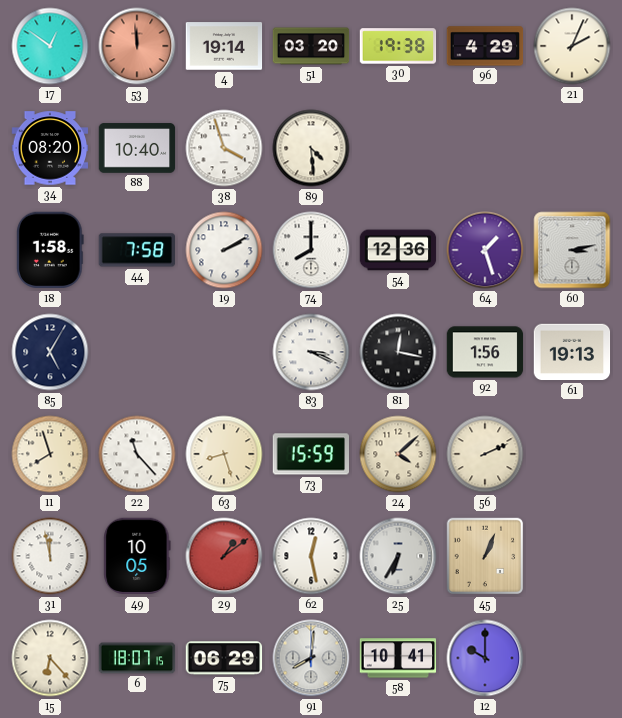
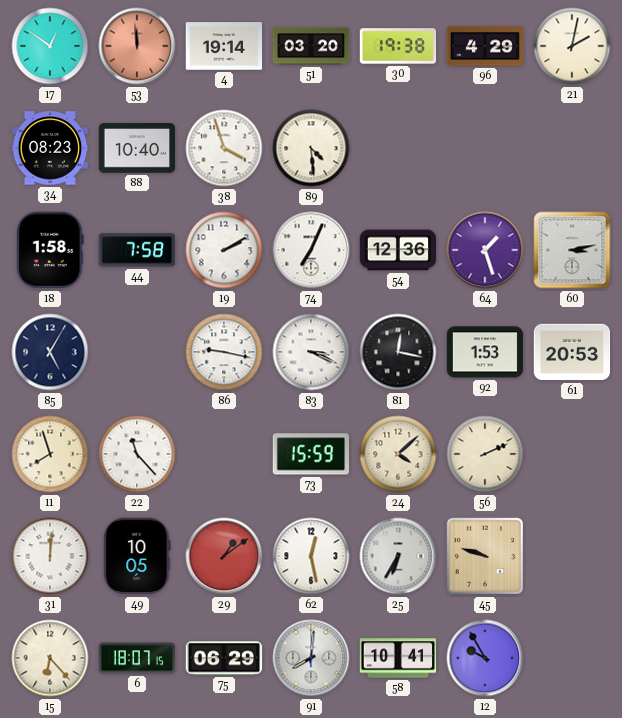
21: 2:04 -> 2:02
34: 08:20 -> 08:23
74: 8:00 -> 7:04
86: none -> 9:17
92: 1:56 -> 1:53
61: 19:13 -> 20:53
63: 8:27 -> none
31: 11:58 -> 12:01
45: 1:04 -> 9:48
12: 10:00 -> 9:55
